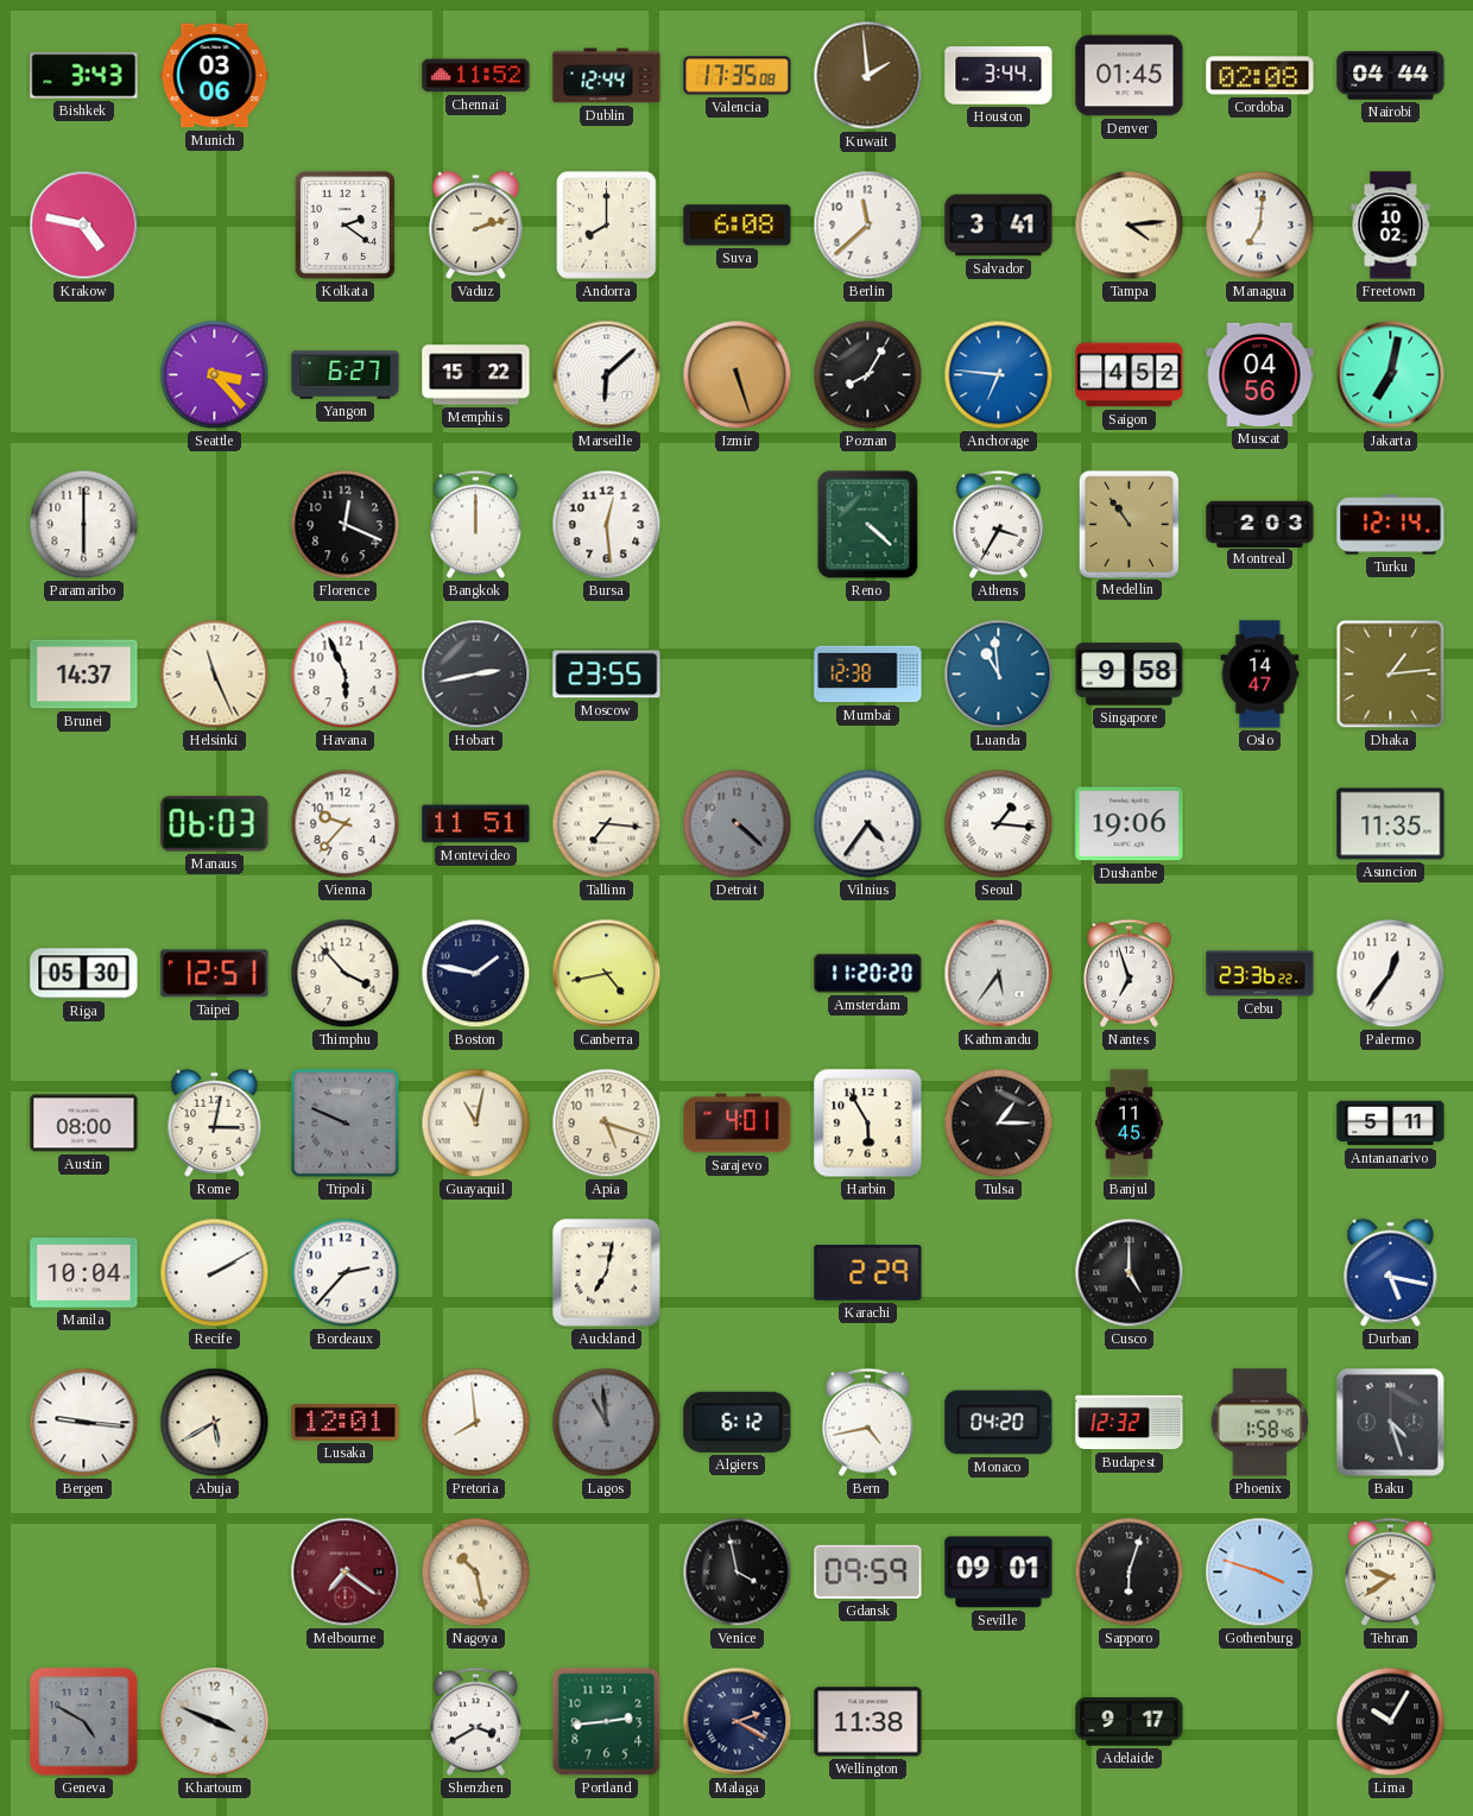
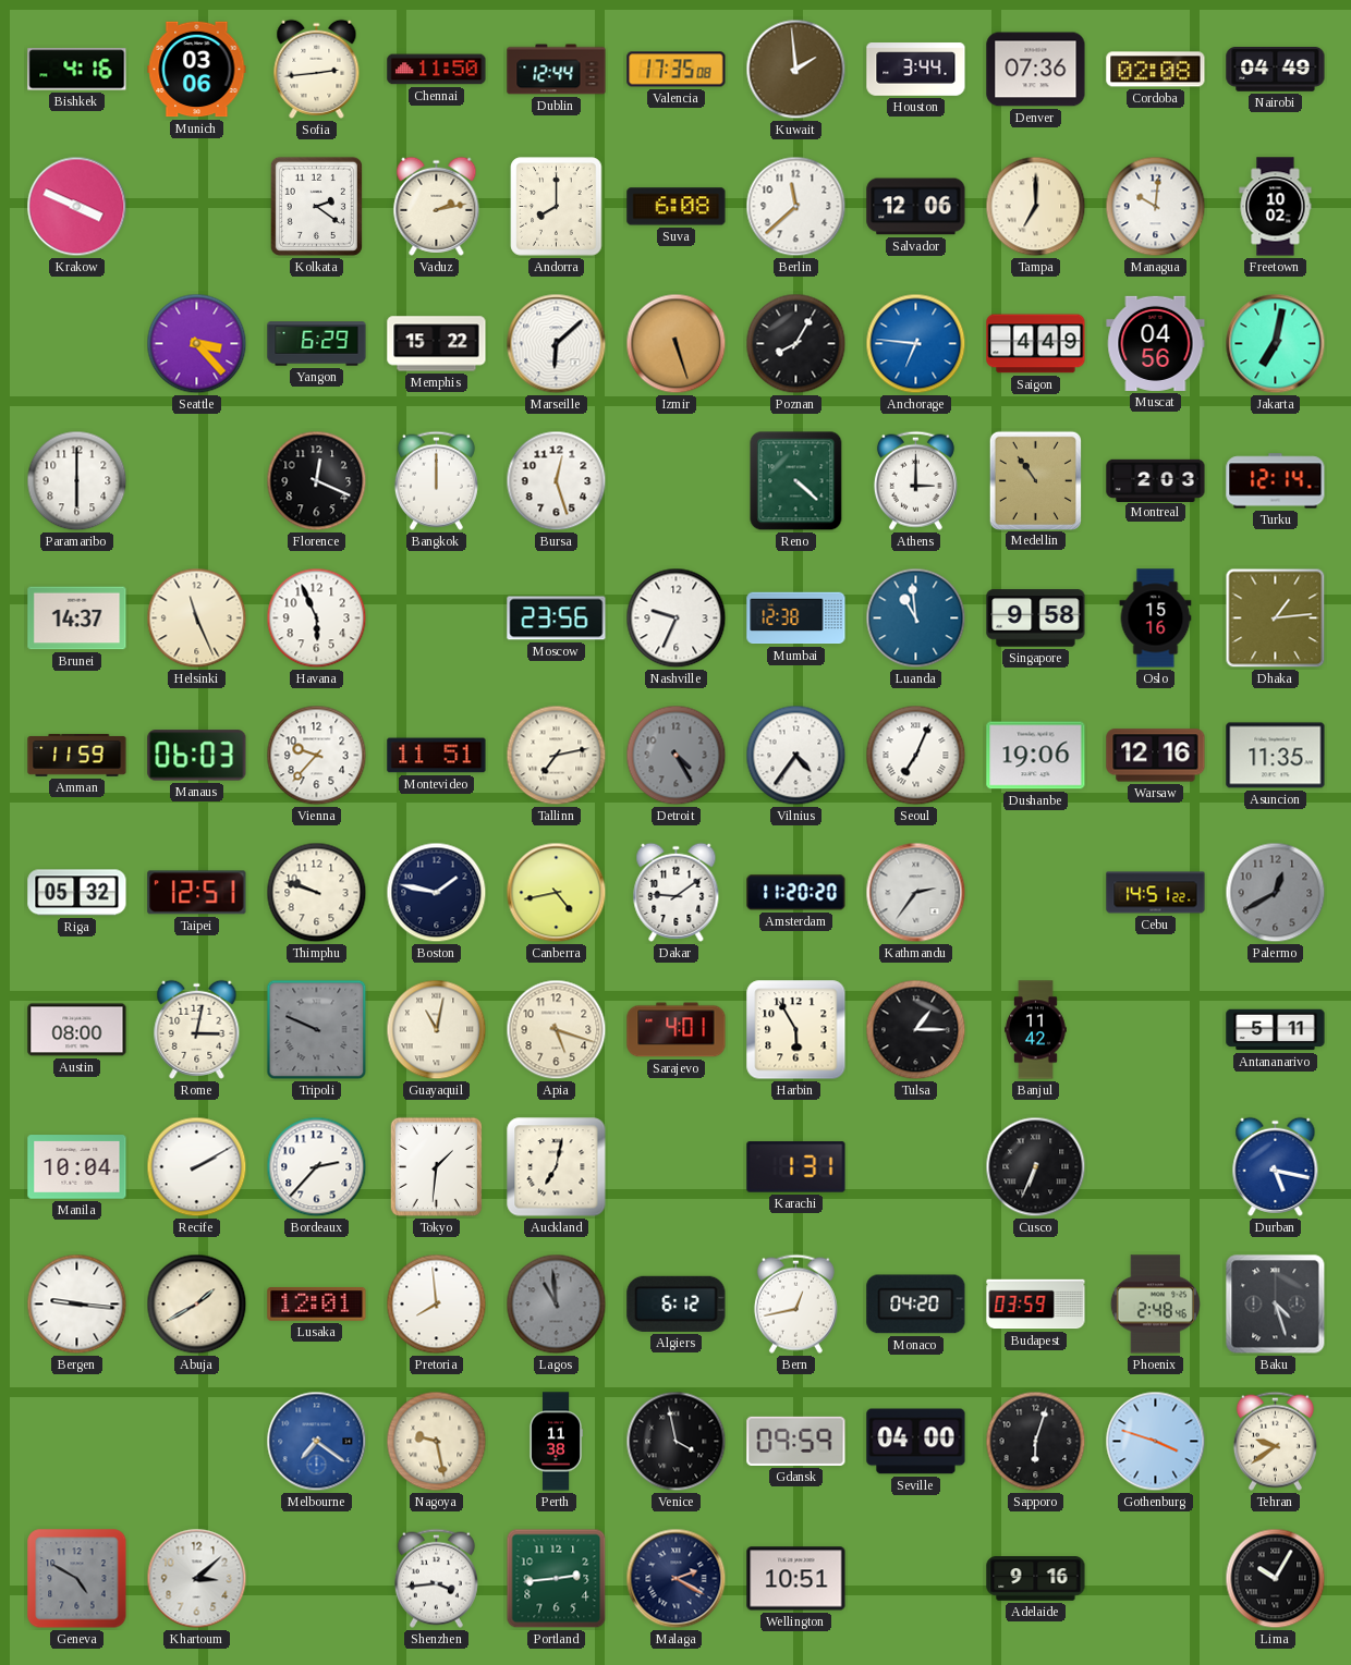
Bishkek: 3:43 -> 4:16
Sofia: none -> 2:44
Chennai: 11:52 -> 11:50
Denver: 01:45 -> 07:36
Nairobi: 04:44 -> 04:49
Krakow: 4:47 -> 3:49
Vaduz: 2:12 -> 2:13
Salvador: 3:41 -> 12:06
Tampa: 4:14 -> 7:00
Managua: 7:01 -> 10:01
Yangon: 6:27 -> 6:29
Saigon: 4:52 -> 4:49
Bursa: 12:29 -> 12:27
Athens: 3:35 -> 3:00
Hobart: 2:43 -> none
Moscow: 23:55 -> 23:56
Nashville: none -> 9:34
Oslo: 14:47 -> 15:16
Amman: none -> 11:59
Tallinn: 7:16 -> 7:13
Detroit: 4:22 -> 4:25
Seoul: 1:16 -> 7:04
Warsaw: none -> 12:16
Riga: 05:30 -> 05:32
Thimphu: 3:53 -> 9:48
Dakar: none -> 9:09
Kathmandu: 5:36 -> 2:36
Nantes: 6:57 -> none
Cebu: 23:36 -> 14:51
Palermo: 12:36 -> 12:40
Palermo dial: white -> grey
Banjul: 11:45 -> 11:42
Tokyo: none -> 1:31
Karachi: 2:29 -> 1:31
Cusco: 5:00 -> 6:34
Abuja: 5:40 -> 1:40
Bern: 4:43 -> 12:43
Budapest: 12:32 -> 03:59
Phoenix: 1:58 -> 2:48
Melbourne dial: burgundy -> blue
Nagoya: 10:28 -> 9:28
Perth: none -> 11:38
Seville: 09:01 -> 04:00
Khartoum: 3:49 -> 3:08
Shenzhen: 3:40 -> 3:44
Wellington: 11:38 -> 10:51
Adelaide: 9:17 -> 9:16
